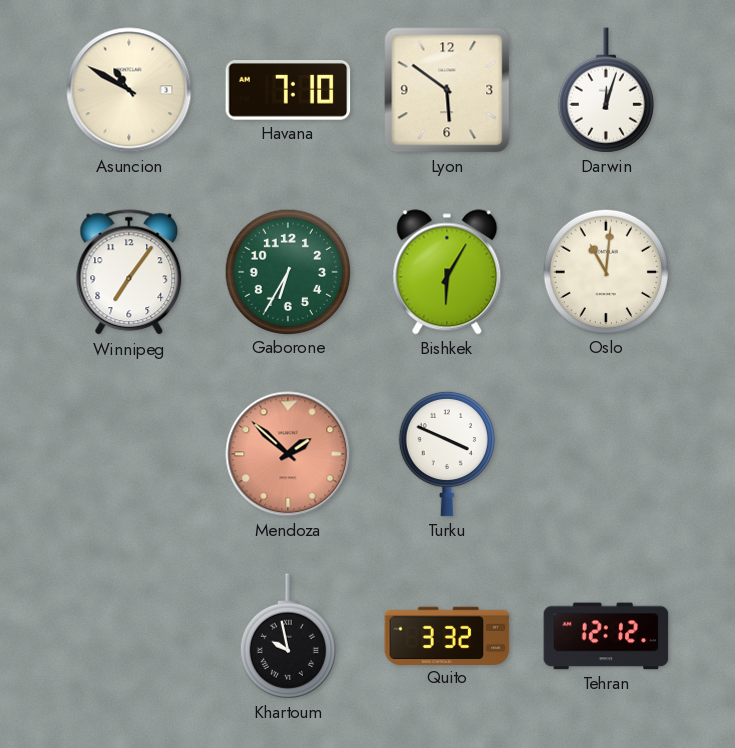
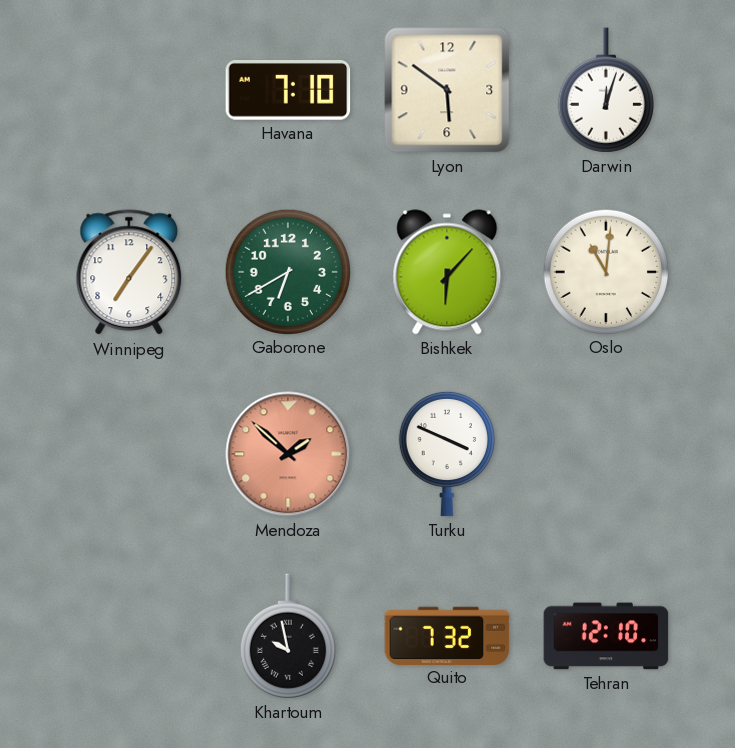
Asuncion: 10:50 -> none
Gaborone: 6:35 -> 6:40
Bishkek: 6:05 -> 6:07
Quito: 3:32 -> 7:32
Tehran: 12:12 -> 12:10
